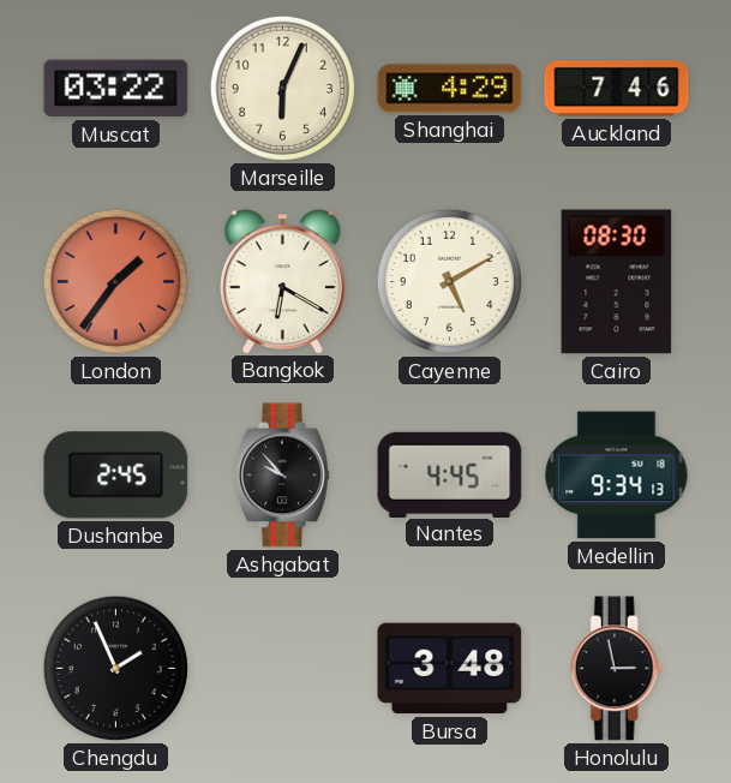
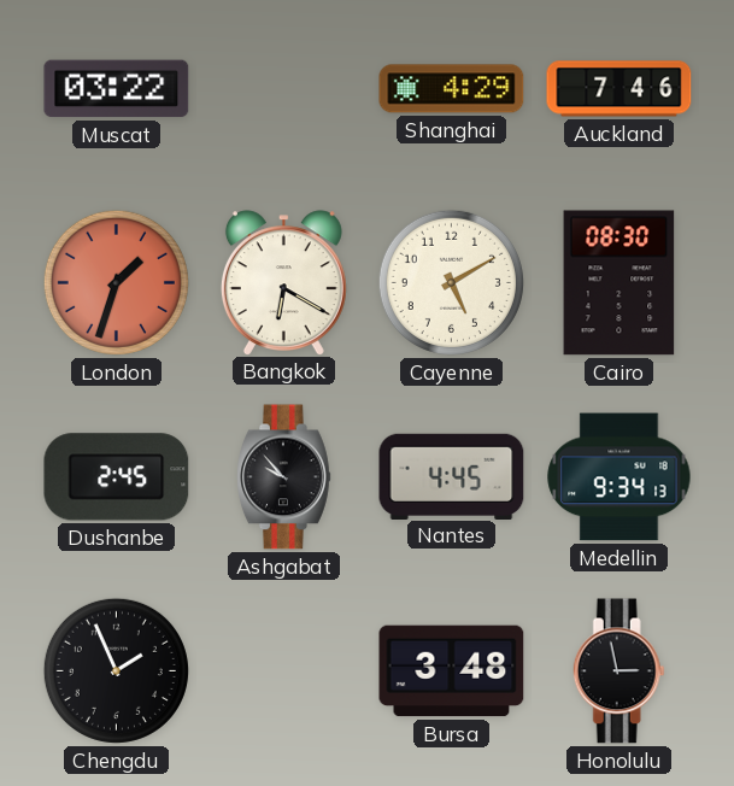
Marseille: 6:04 -> none
London: 1:36 -> 1:33
